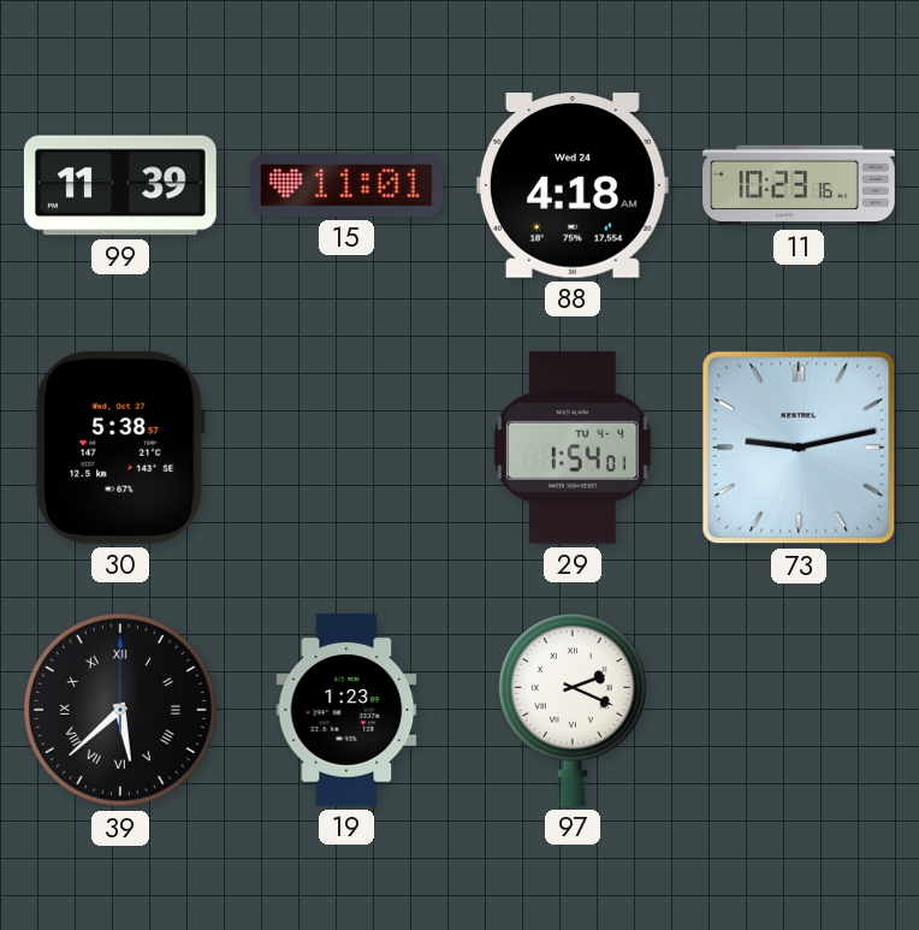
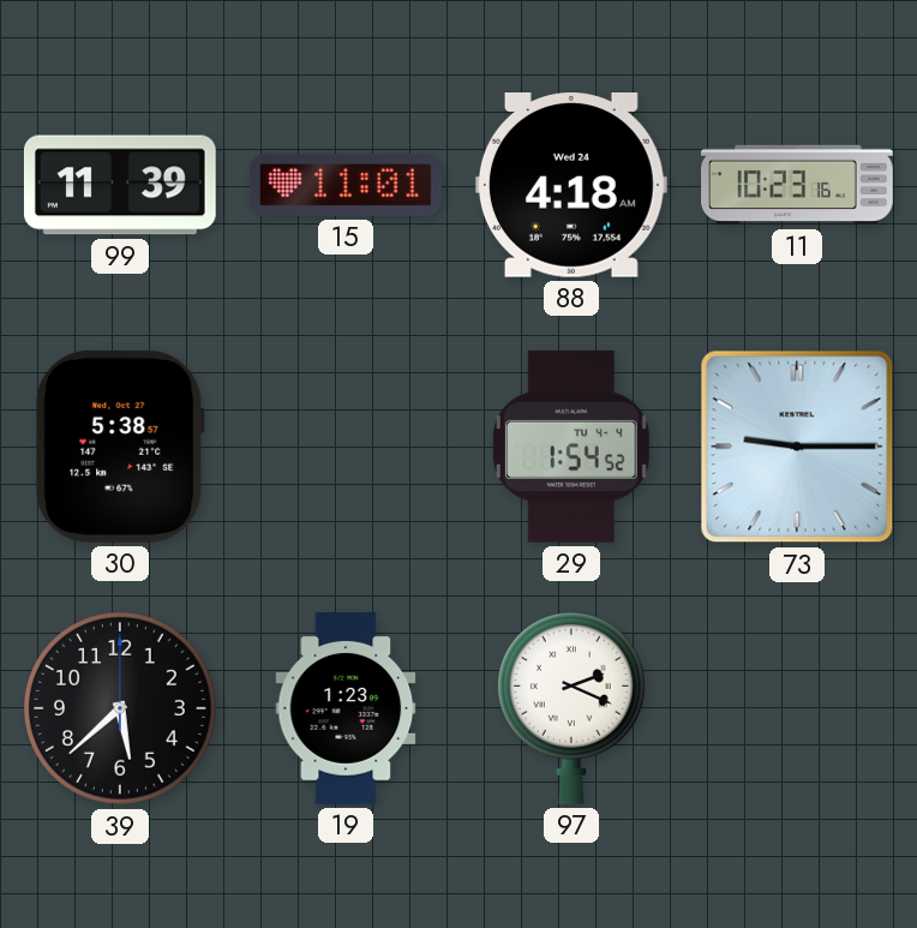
29: 1:54:01 -> 1:54:52
73: 9:13 -> 9:15
39 numerals: Roman -> Arabic
